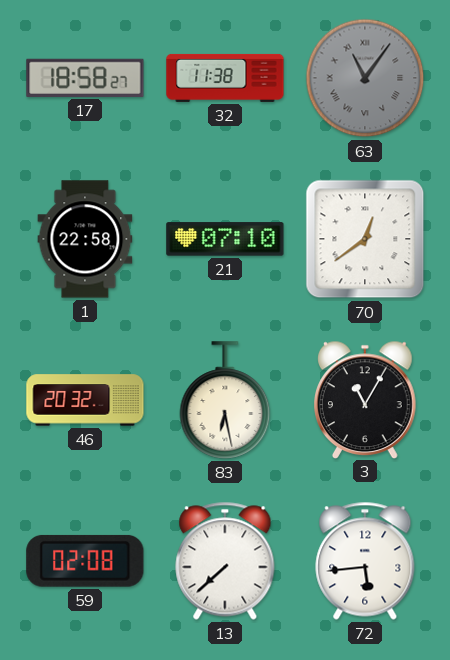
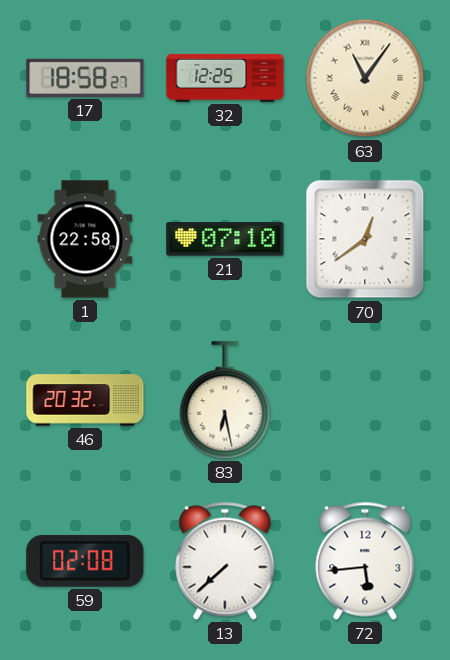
32: 11:38 -> 12:25
63 dial: grey -> cream
3: 11:05 -> none
